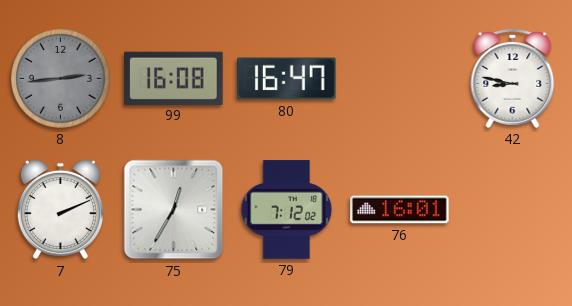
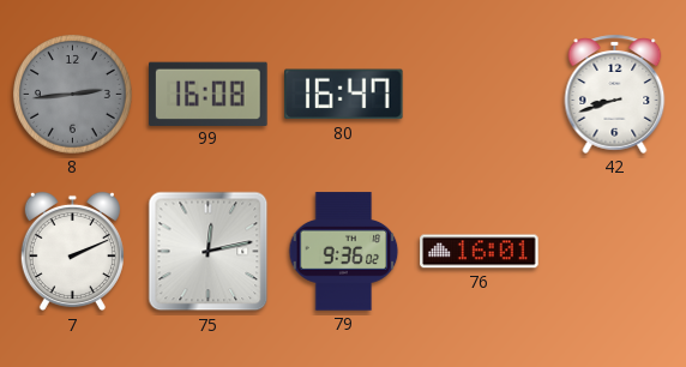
42: 8:47 -> 8:42
75: 12:35 -> 12:13
79: 7:12 -> 9:36
